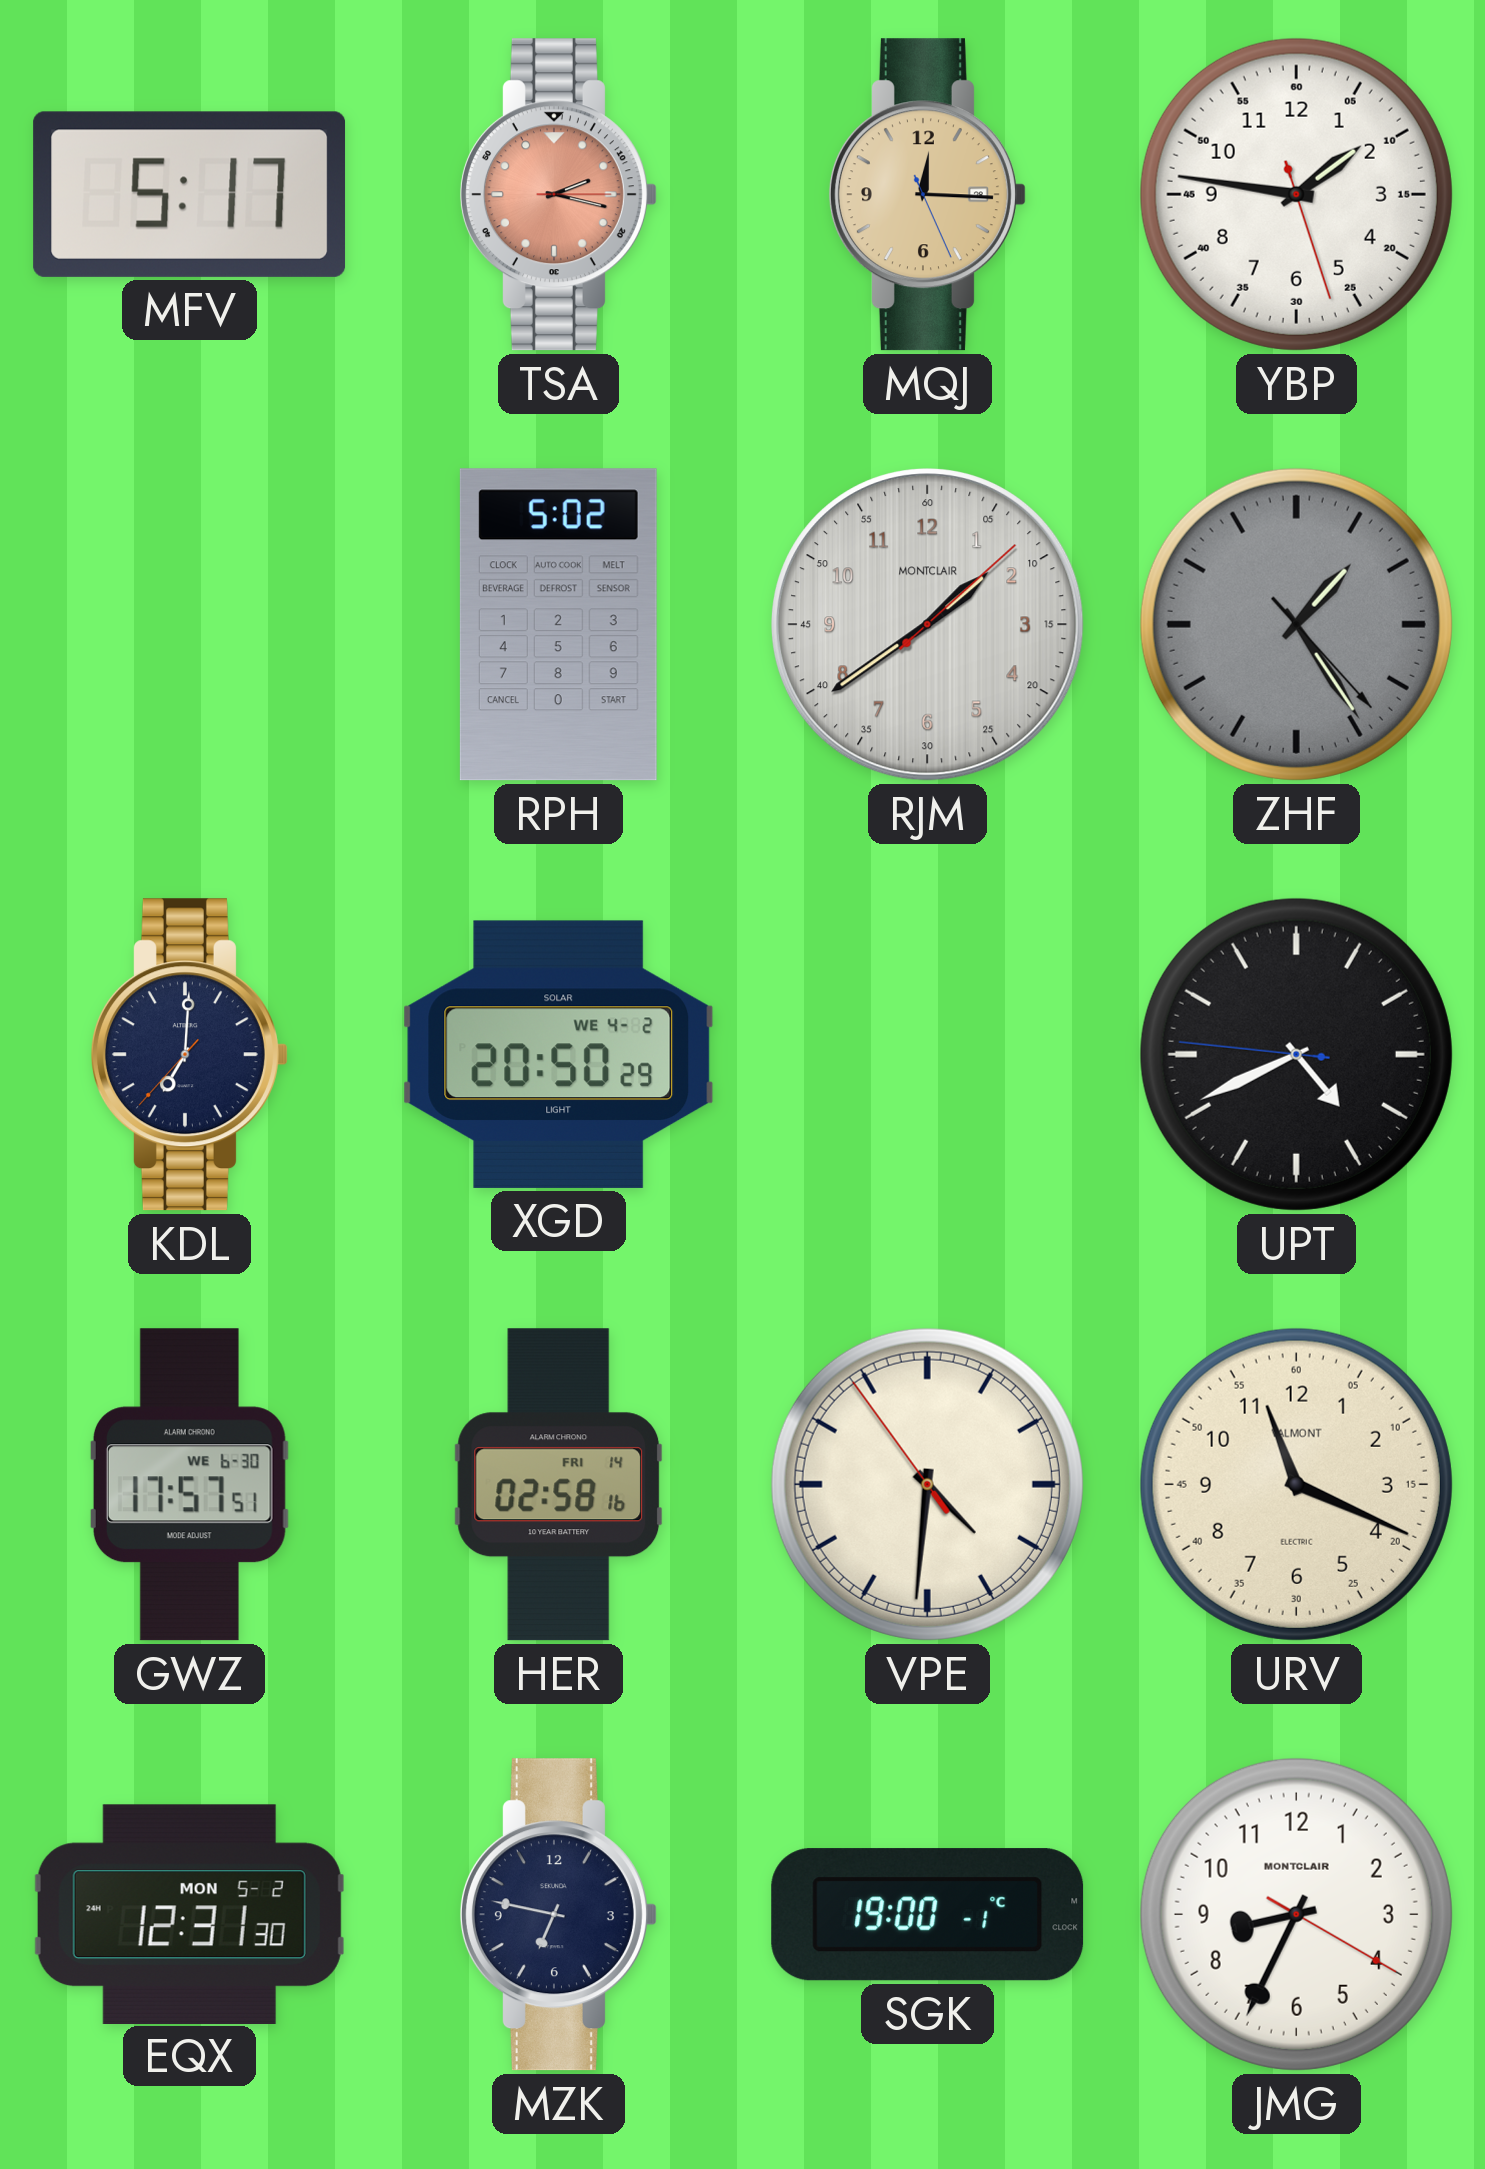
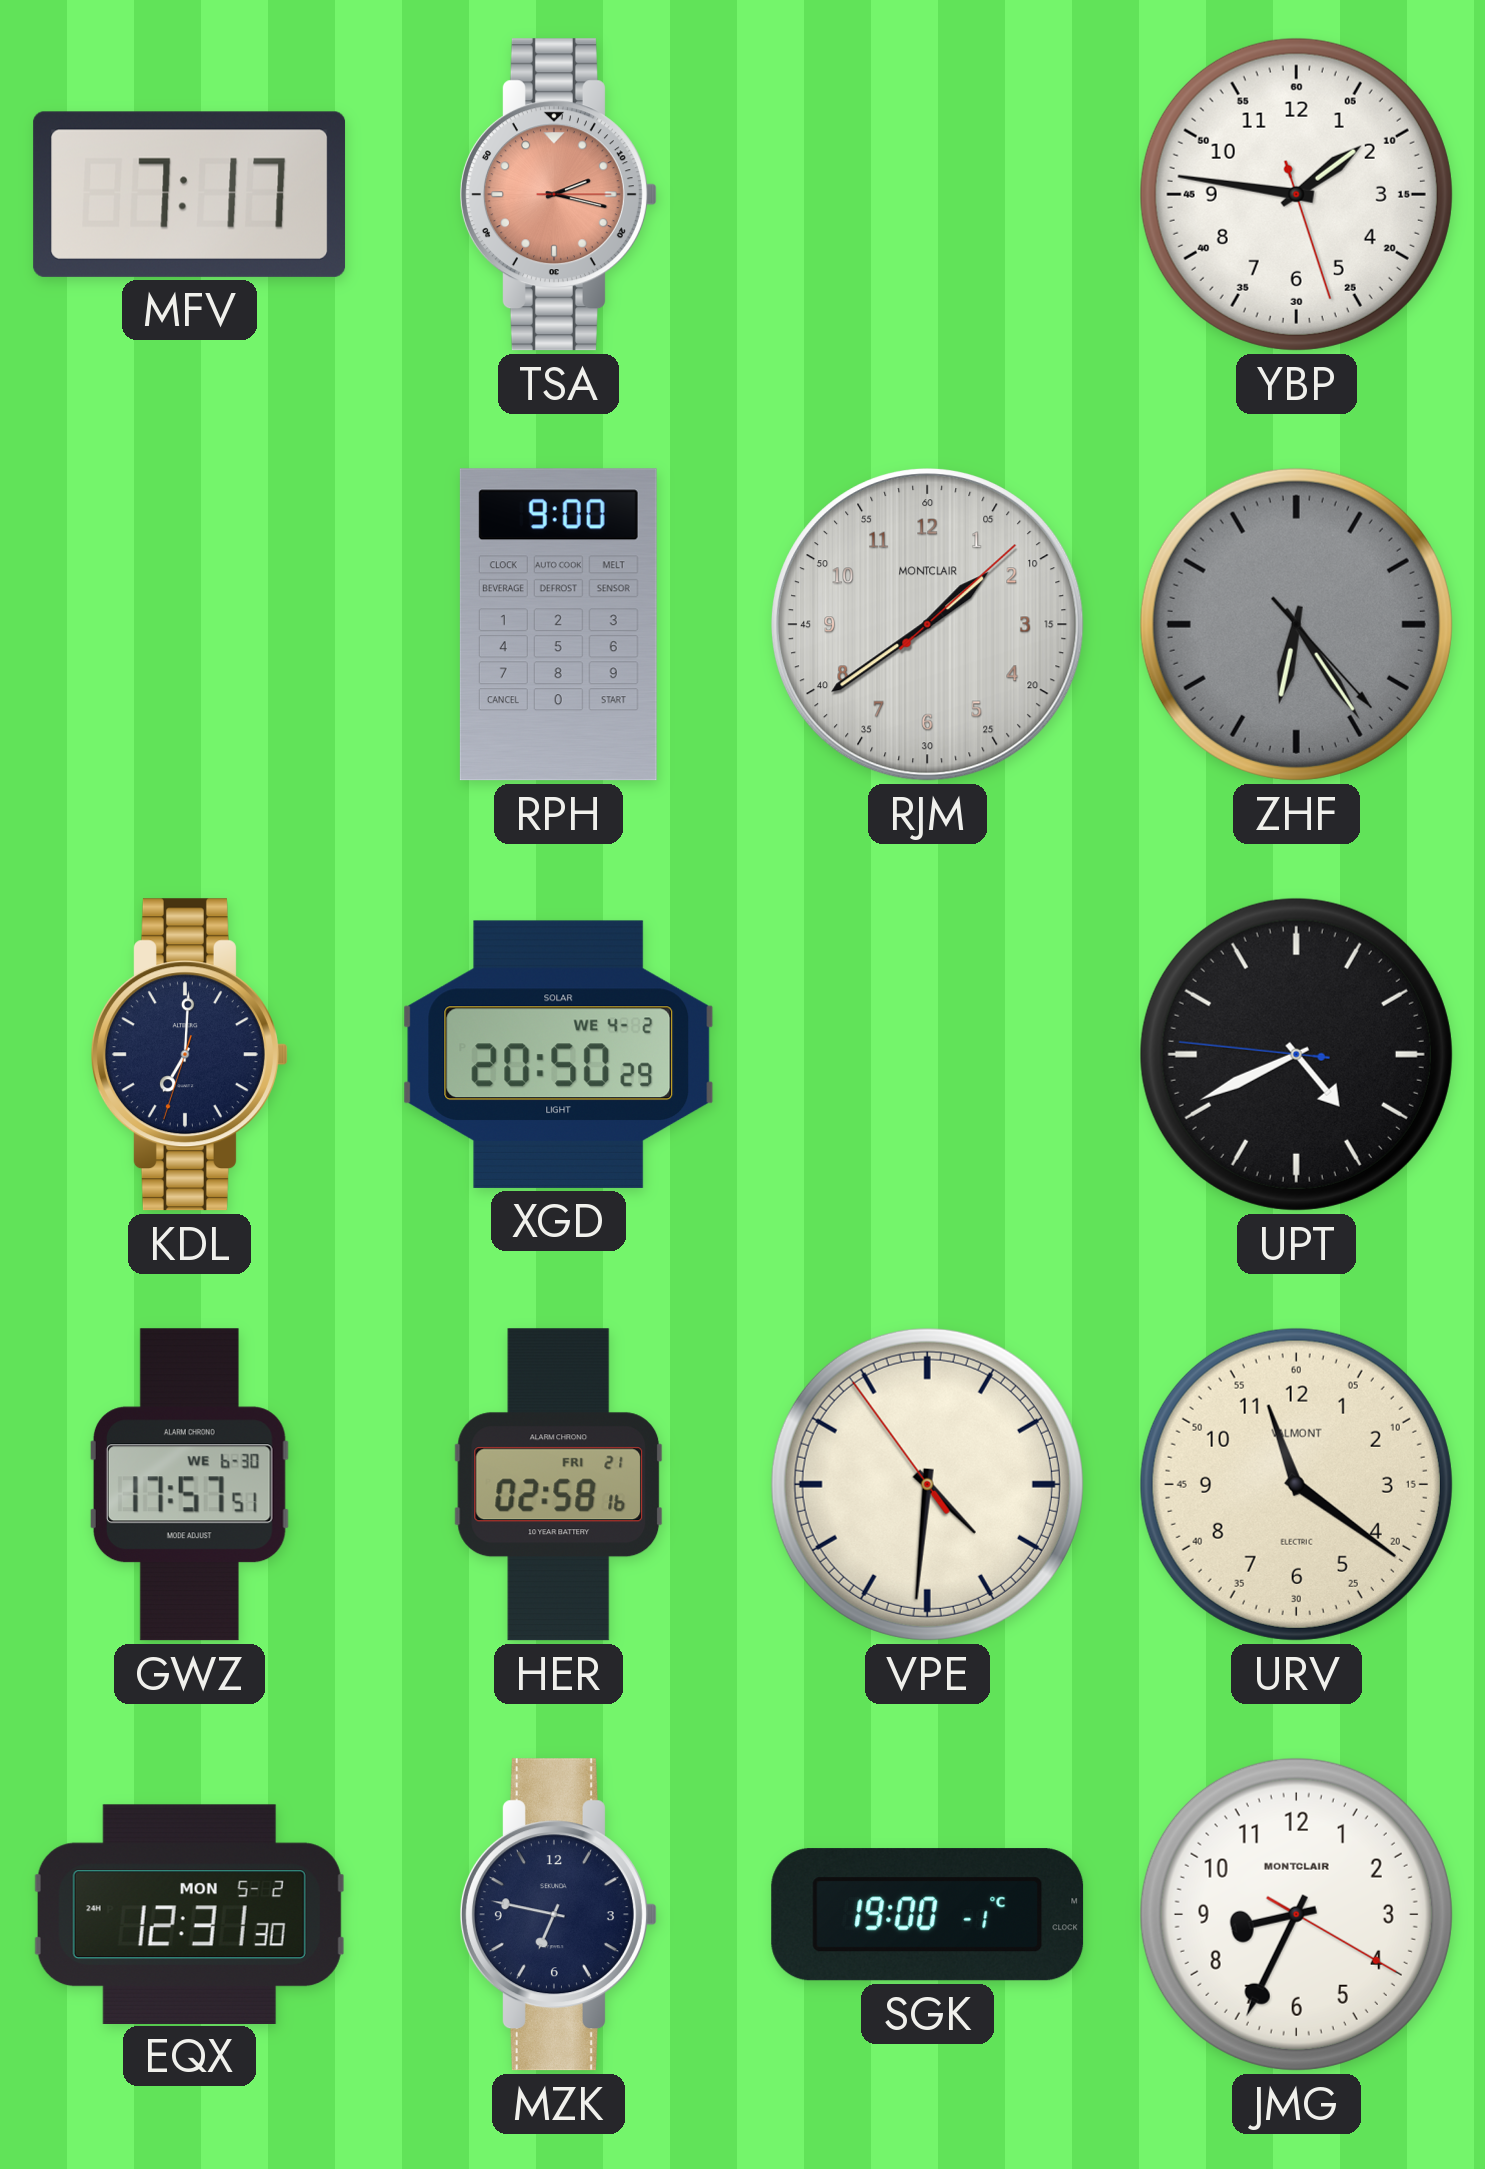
MFV: 5:17 -> 7:17
MQJ: 12:15 -> none
RPH: 5:02 -> 9:00
ZHF: 1:24 -> 6:24
KDL: 7:00:37 -> 7:00:33
HER date: FRI 14 -> FRI 21
URV: 11:19 -> 11:21
